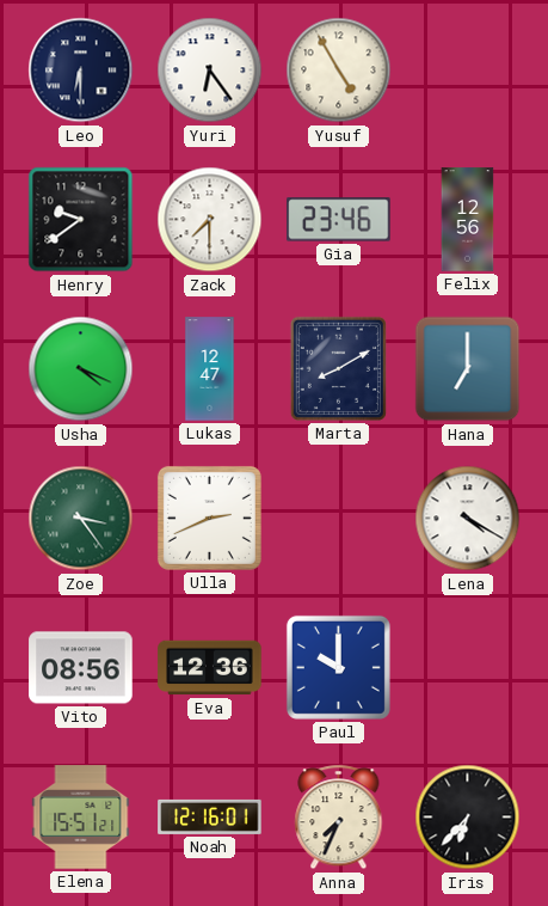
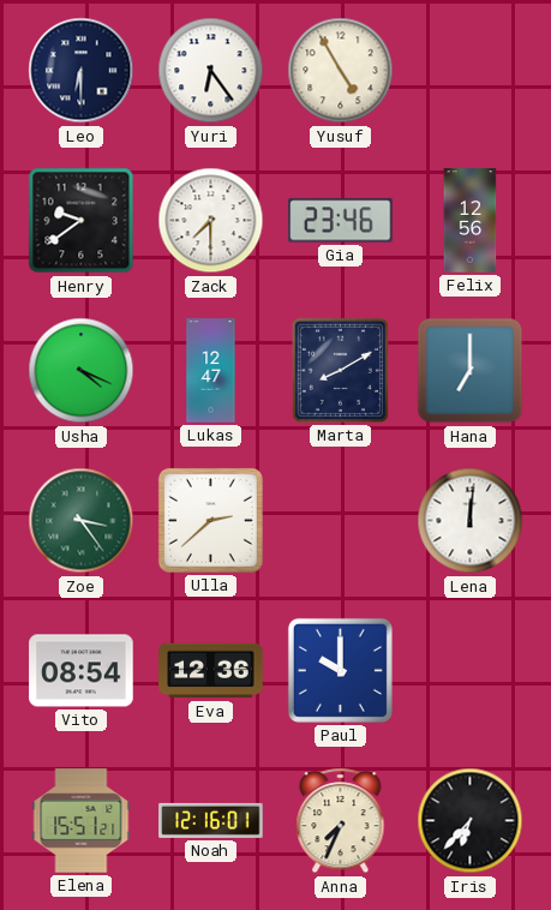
Ulla: 2:41 -> 2:38
Lena: 4:20 -> 12:01
Vito: 08:56 -> 08:54
